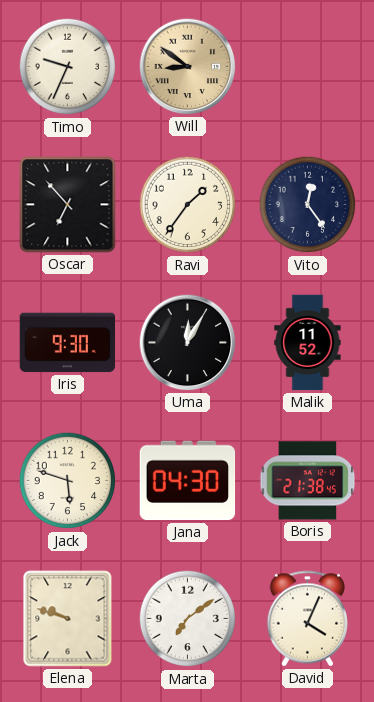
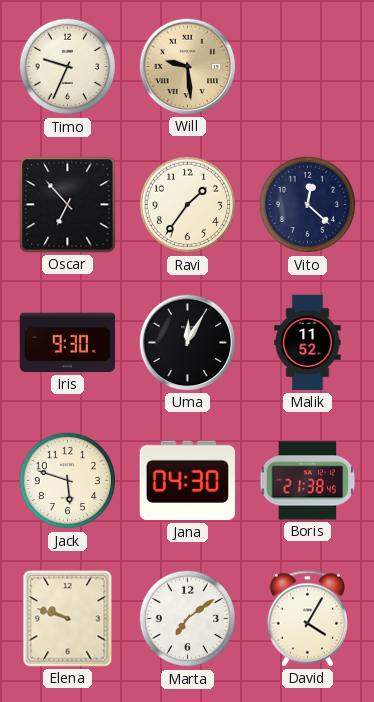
Will: 8:51 -> 9:29
Vito: 12:24 -> 12:22
David: 4:04 -> 4:05
